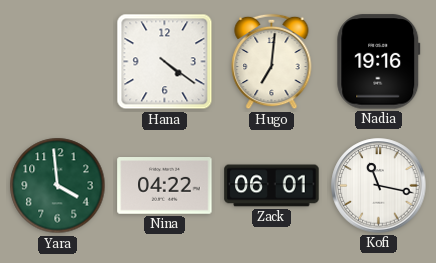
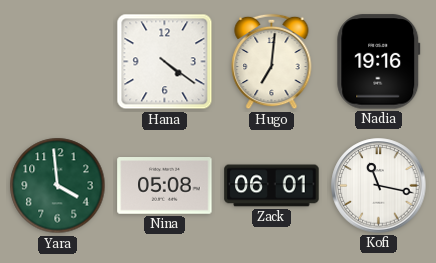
Nina: 04:22 -> 05:08
